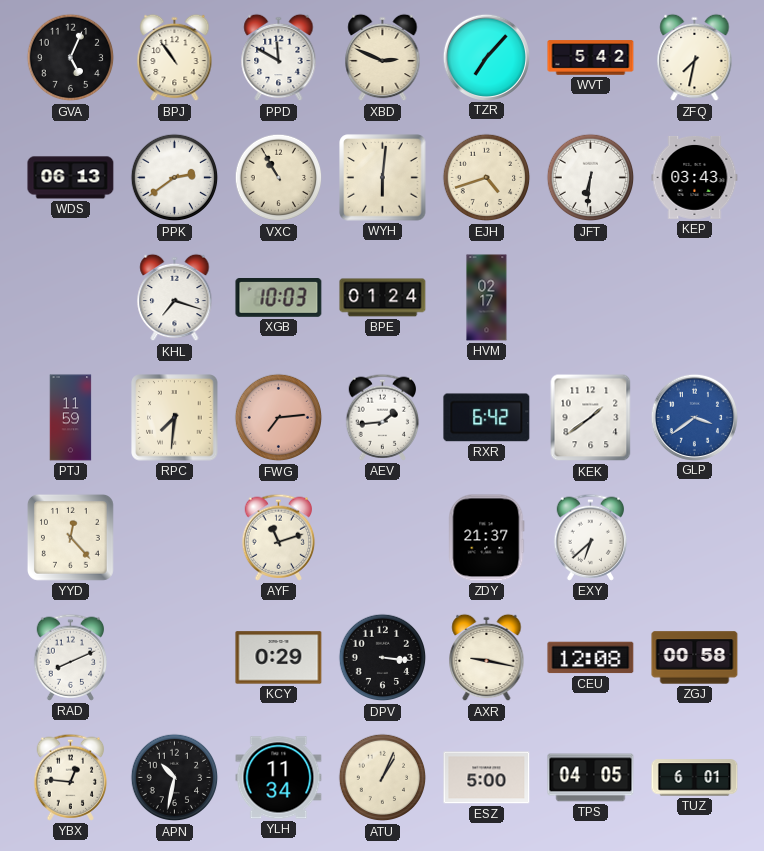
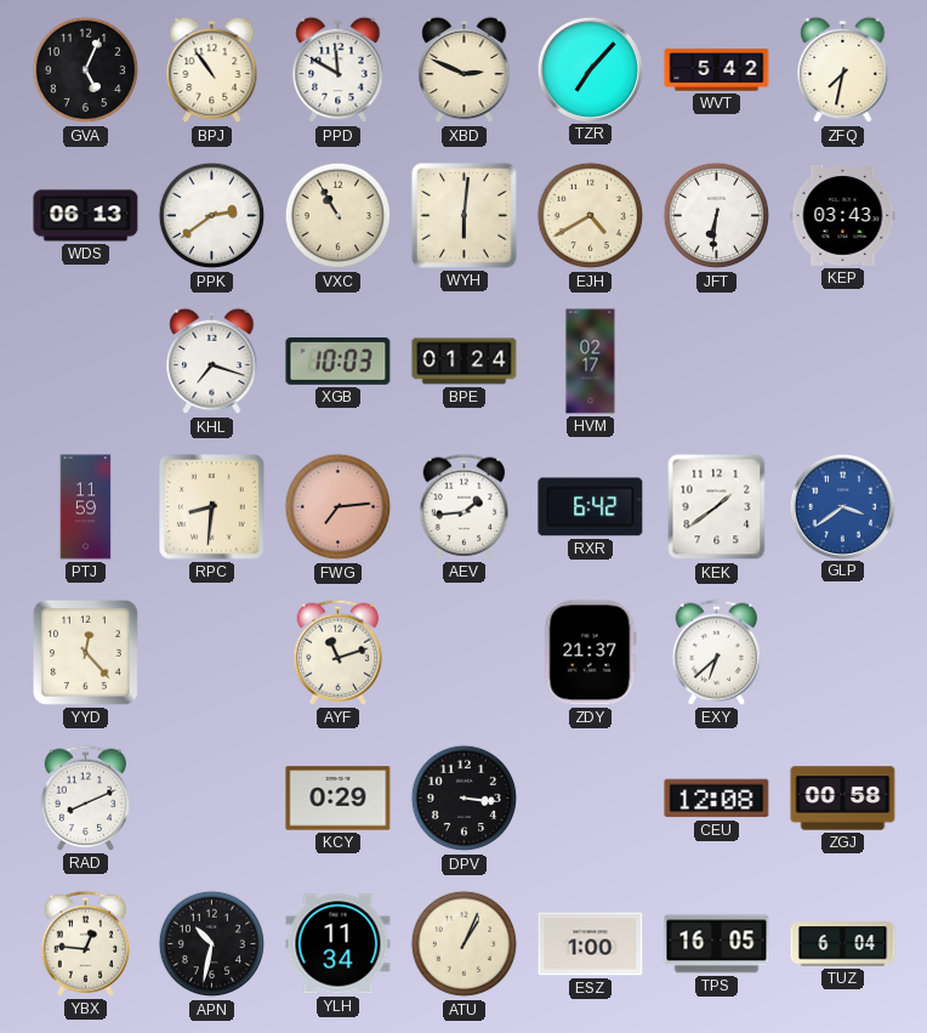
EJH: 4:42 -> 4:40
RPC: 7:31 -> 8:31
AXR: 9:17 -> none
ESZ: 5:00 -> 1:00
TPS: 04:05 -> 16:05
TUZ: 6:01 -> 6:04
